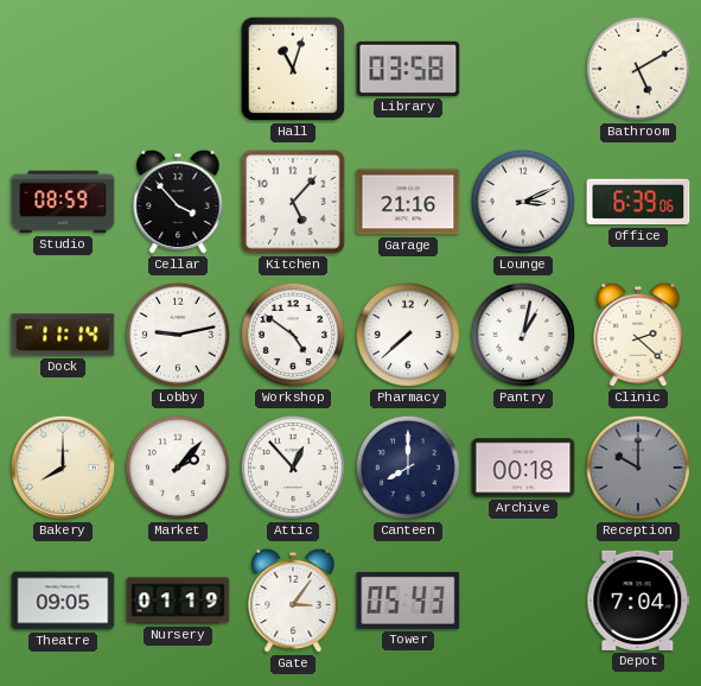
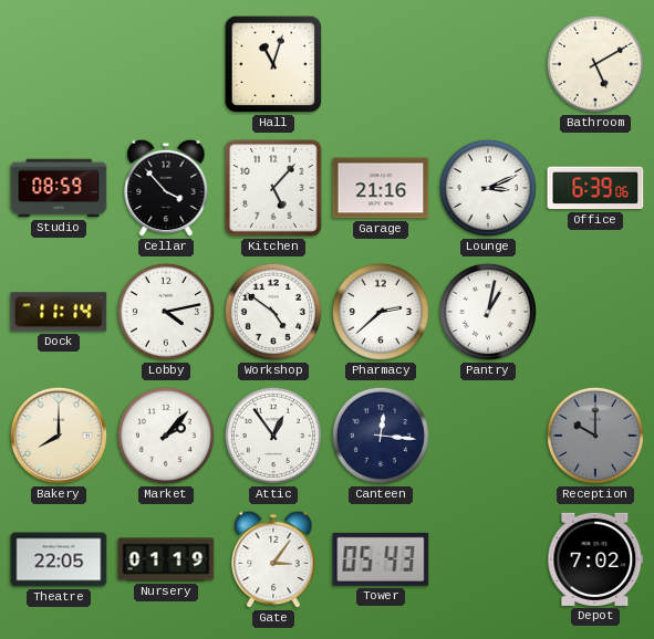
Library: 03:58 -> none
Lobby: 9:13 -> 4:13
Pharmacy: 7:38 -> 2:38
Clinic: 2:22 -> none
Attic: 12:53 -> 12:54
Canteen: 8:00 -> 12:16
Archive: 00:18 -> none
Theatre: 09:05 -> 22:05
Depot: 7:04 -> 7:02
